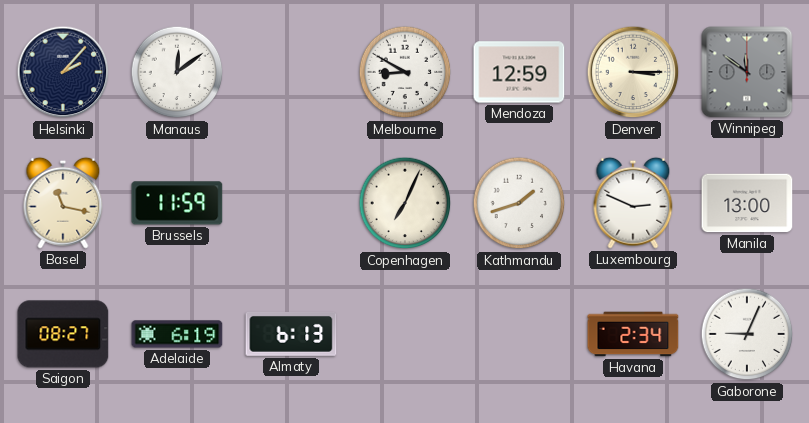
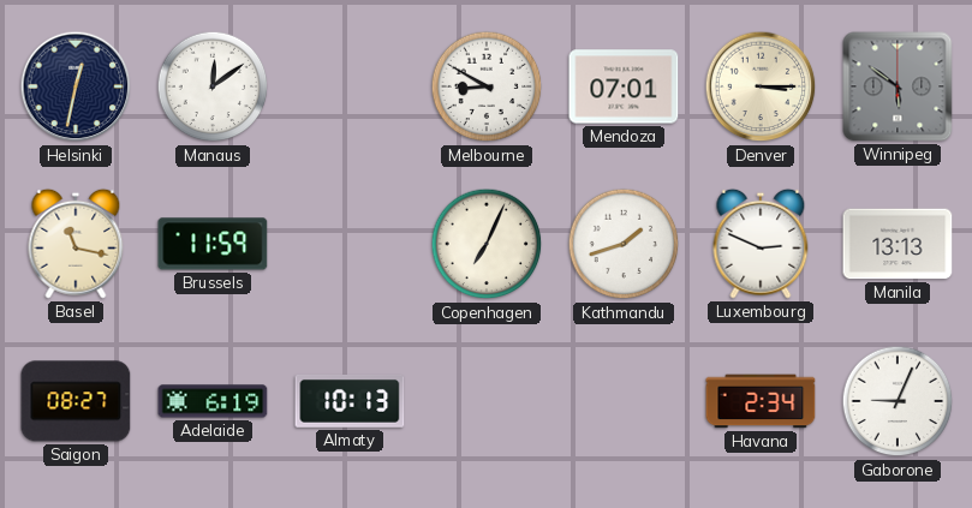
Helsinki: 2:07 -> 12:32
Mendoza: 12:59 -> 07:01
Winnipeg: 11:51 -> 5:51
Manila: 13:00 -> 13:13
Almaty: 6:13 -> 10:13
